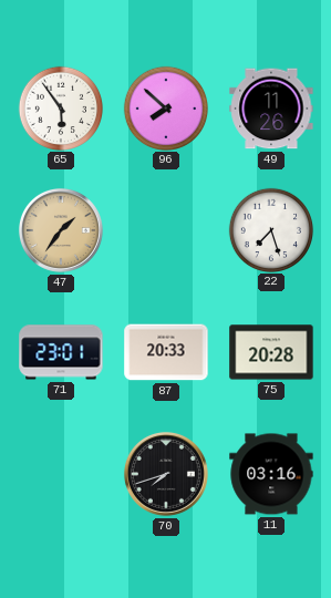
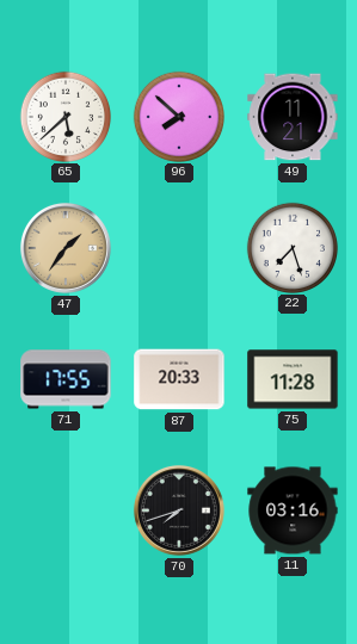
65: 5:54 -> 5:38
49: 11:26 -> 11:21
71: 23:01 -> 17:55
75: 20:28 -> 11:28
